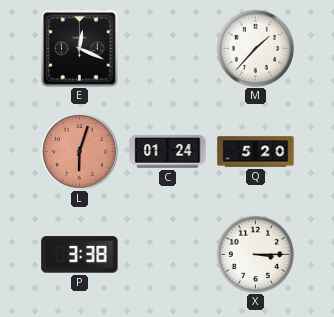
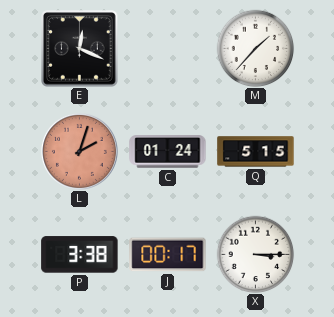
L: 6:03 -> 2:03
Q: 5:20 -> 5:15
J: none -> 00:17
